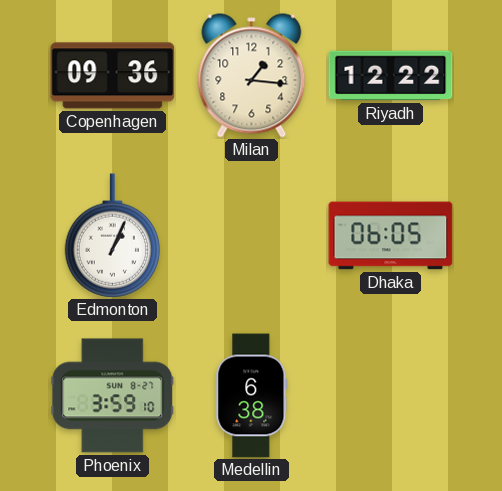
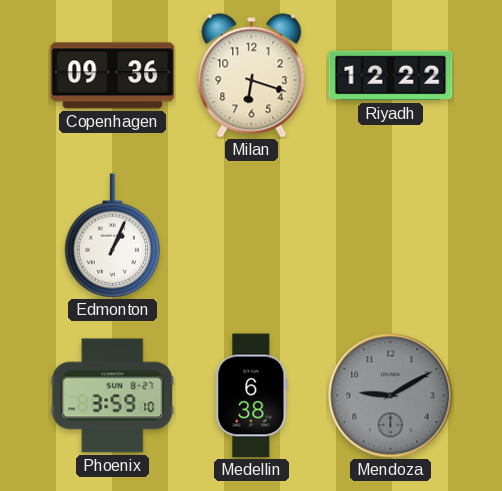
Milan: 1:16 -> 6:18
Dhaka: 06:05 -> none
Mendoza: none -> 9:10
